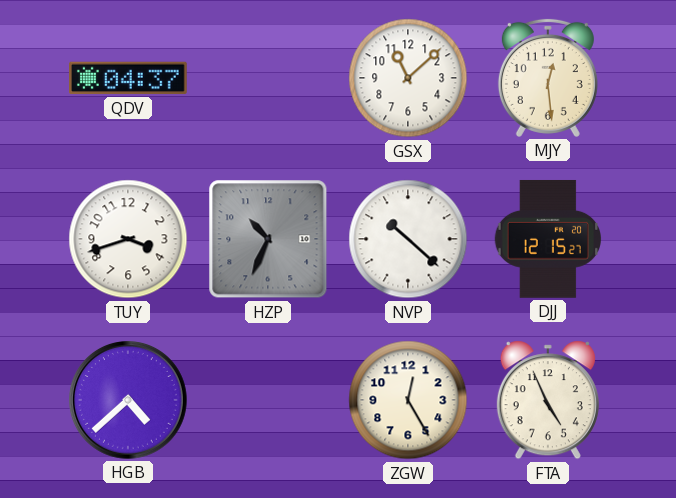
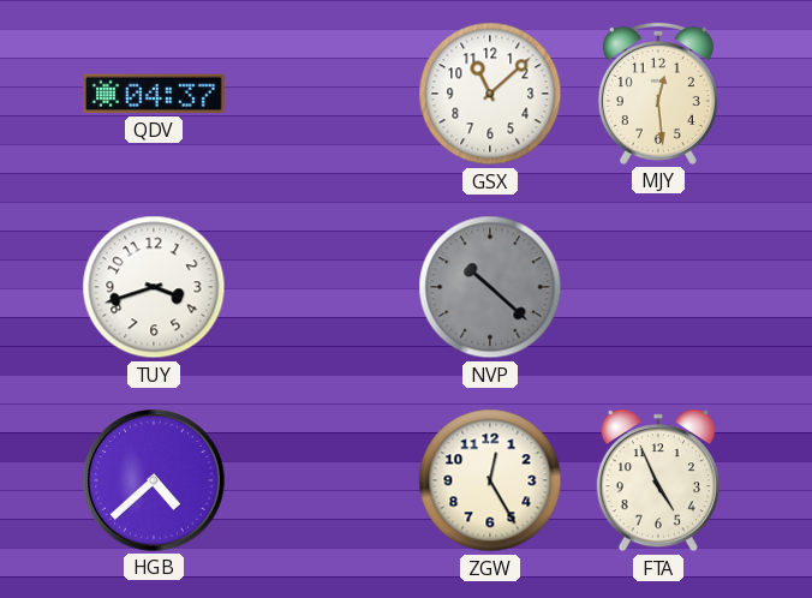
HZP: 10:34 -> none
NVP dial: white -> grey
DJJ: 12:15 -> none
